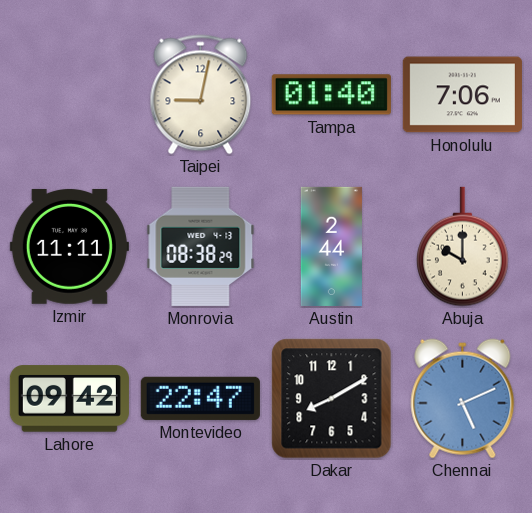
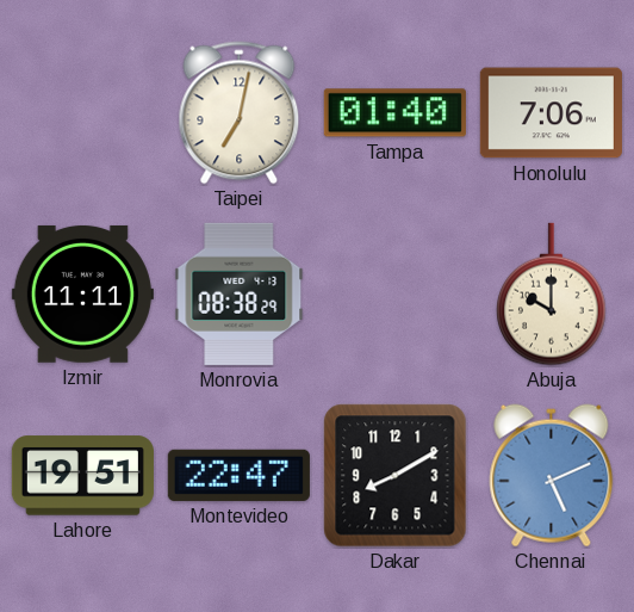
Taipei: 9:02 -> 7:02
Austin: 2:44 -> none
Lahore: 09:42 -> 19:51
